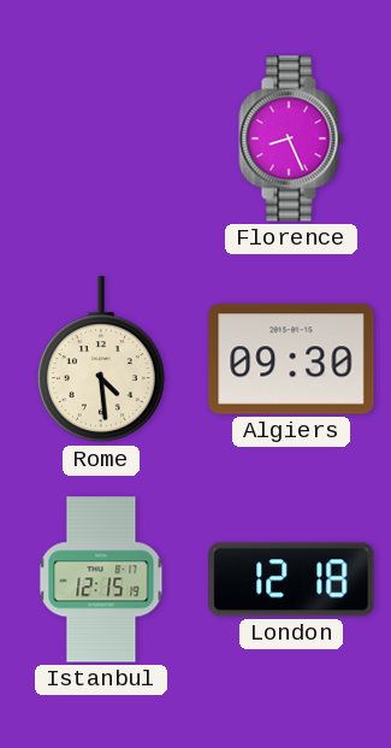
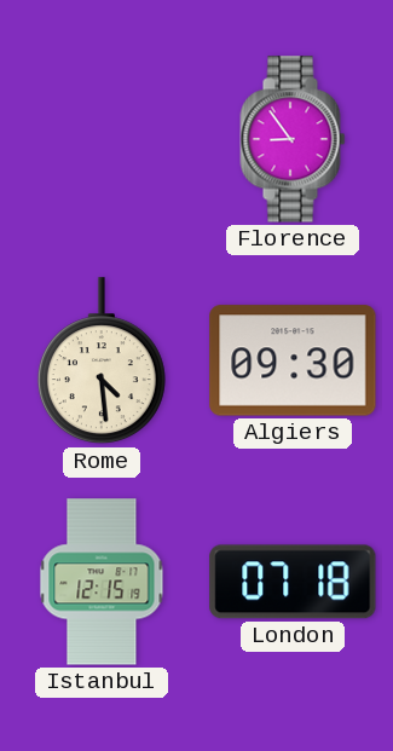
Florence: 8:26 -> 8:54
London: 12:18 -> 07:18
